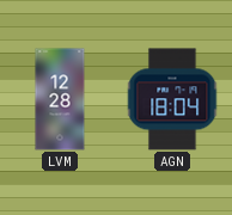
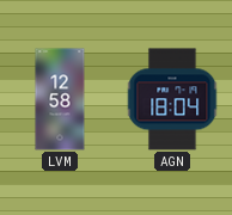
LVM: 12:28 -> 12:58
